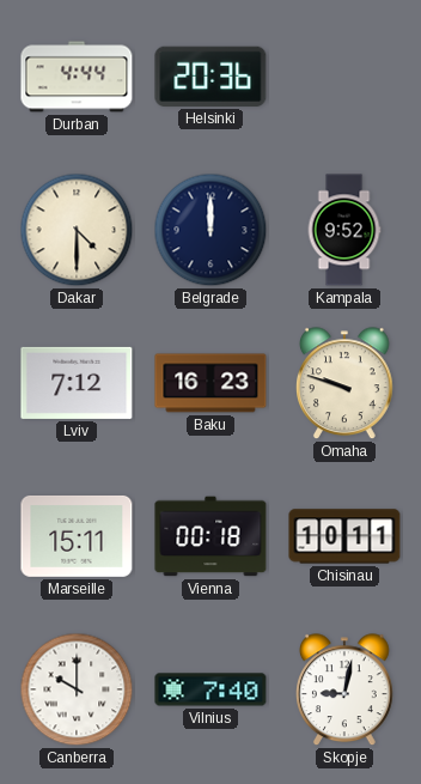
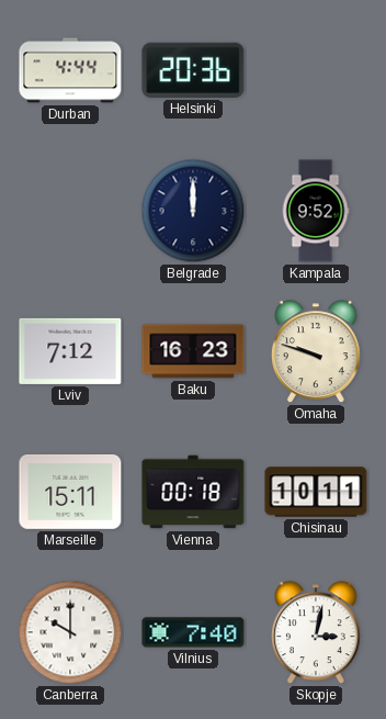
Dakar: 4:30 -> none
Skopje: 9:02 -> 3:02
